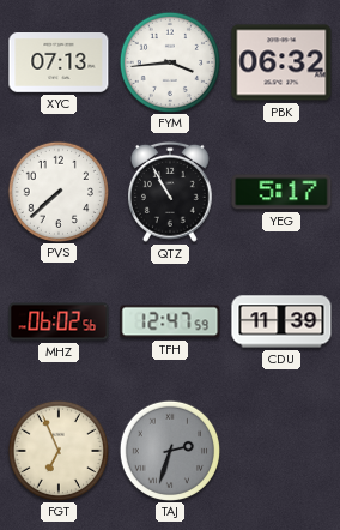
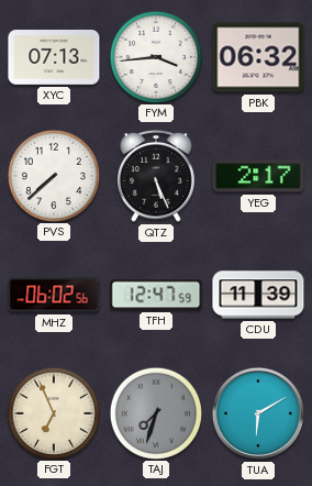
QTZ: 10:55 -> 5:26
YEG: 5:17 -> 2:17
TAJ: 2:33 -> 7:33
TUA: none -> 6:10
